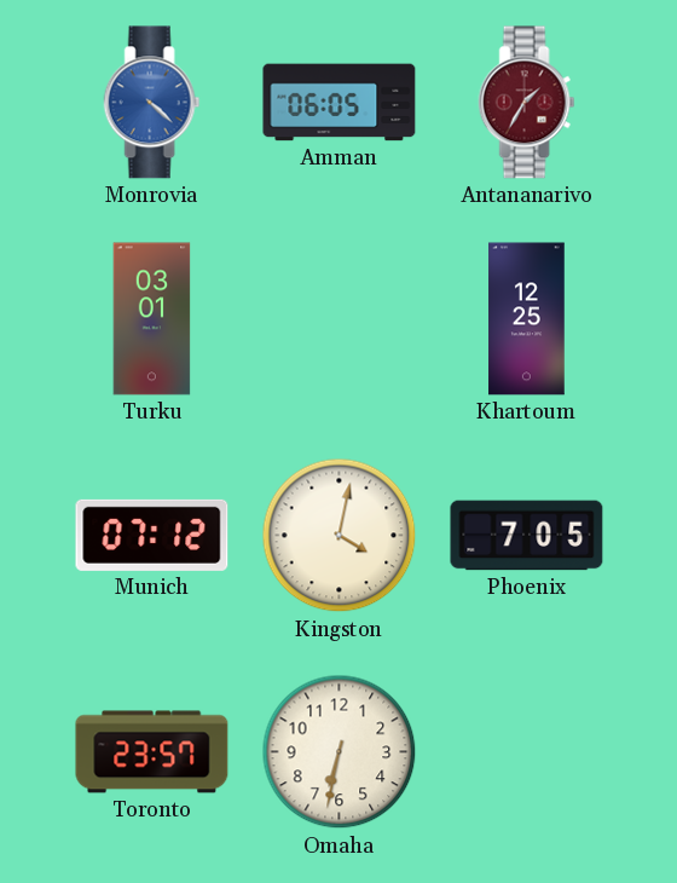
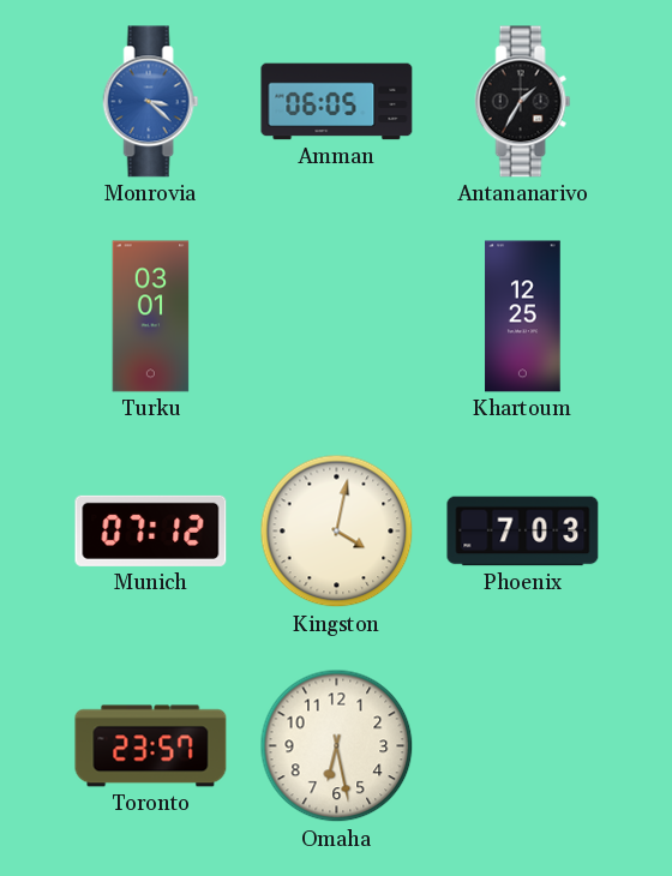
Monrovia: 4:22 -> 3:22
Antananarivo dial: burgundy -> black
Phoenix: 7:05 -> 7:03
Omaha: 6:32 -> 6:28
